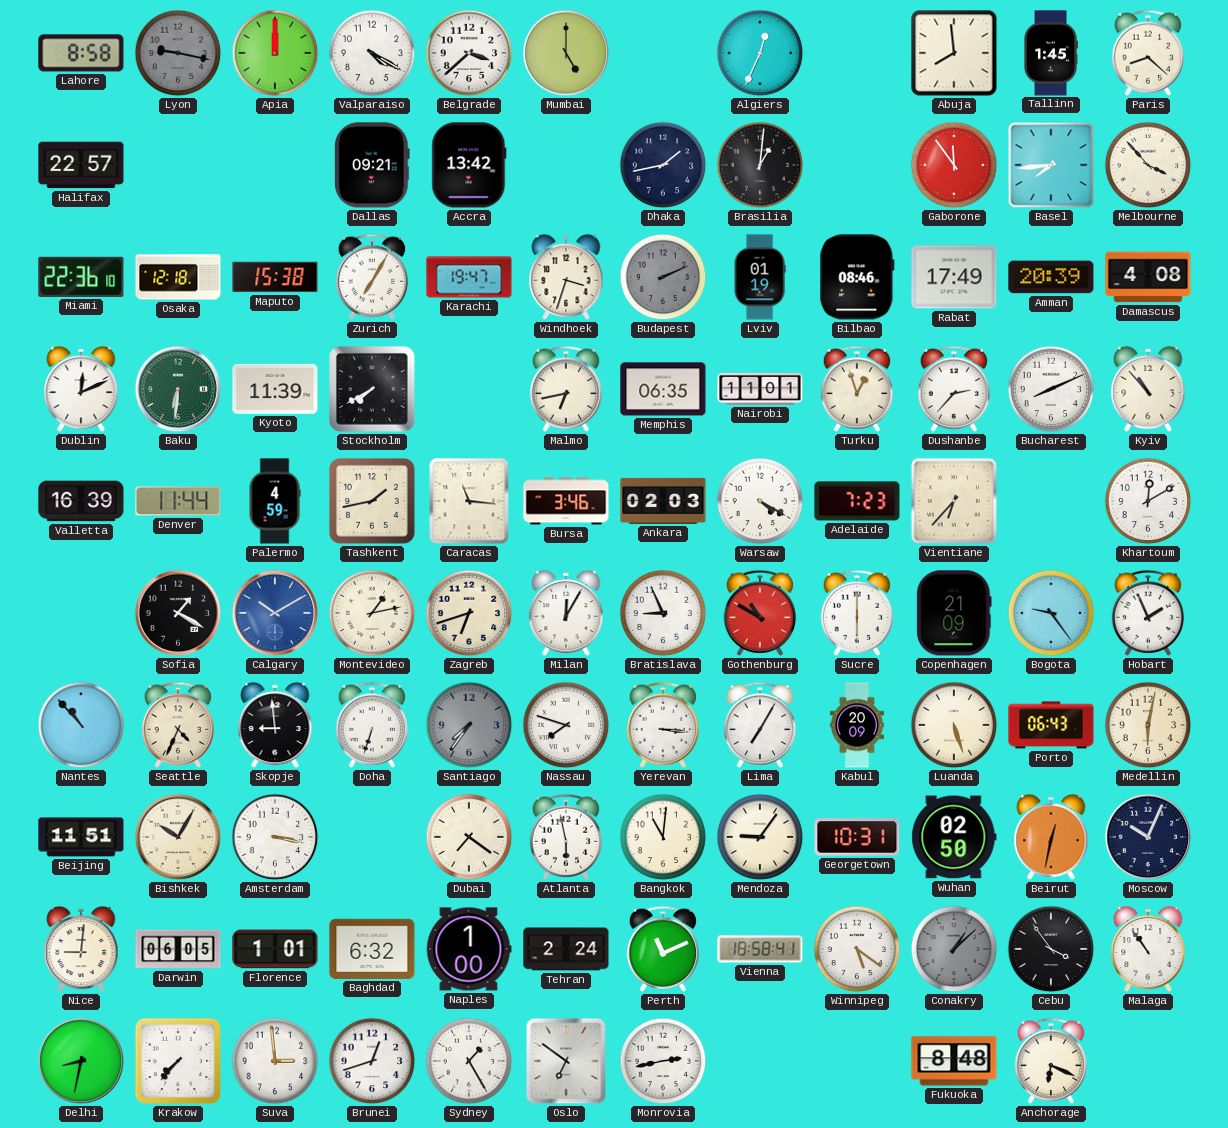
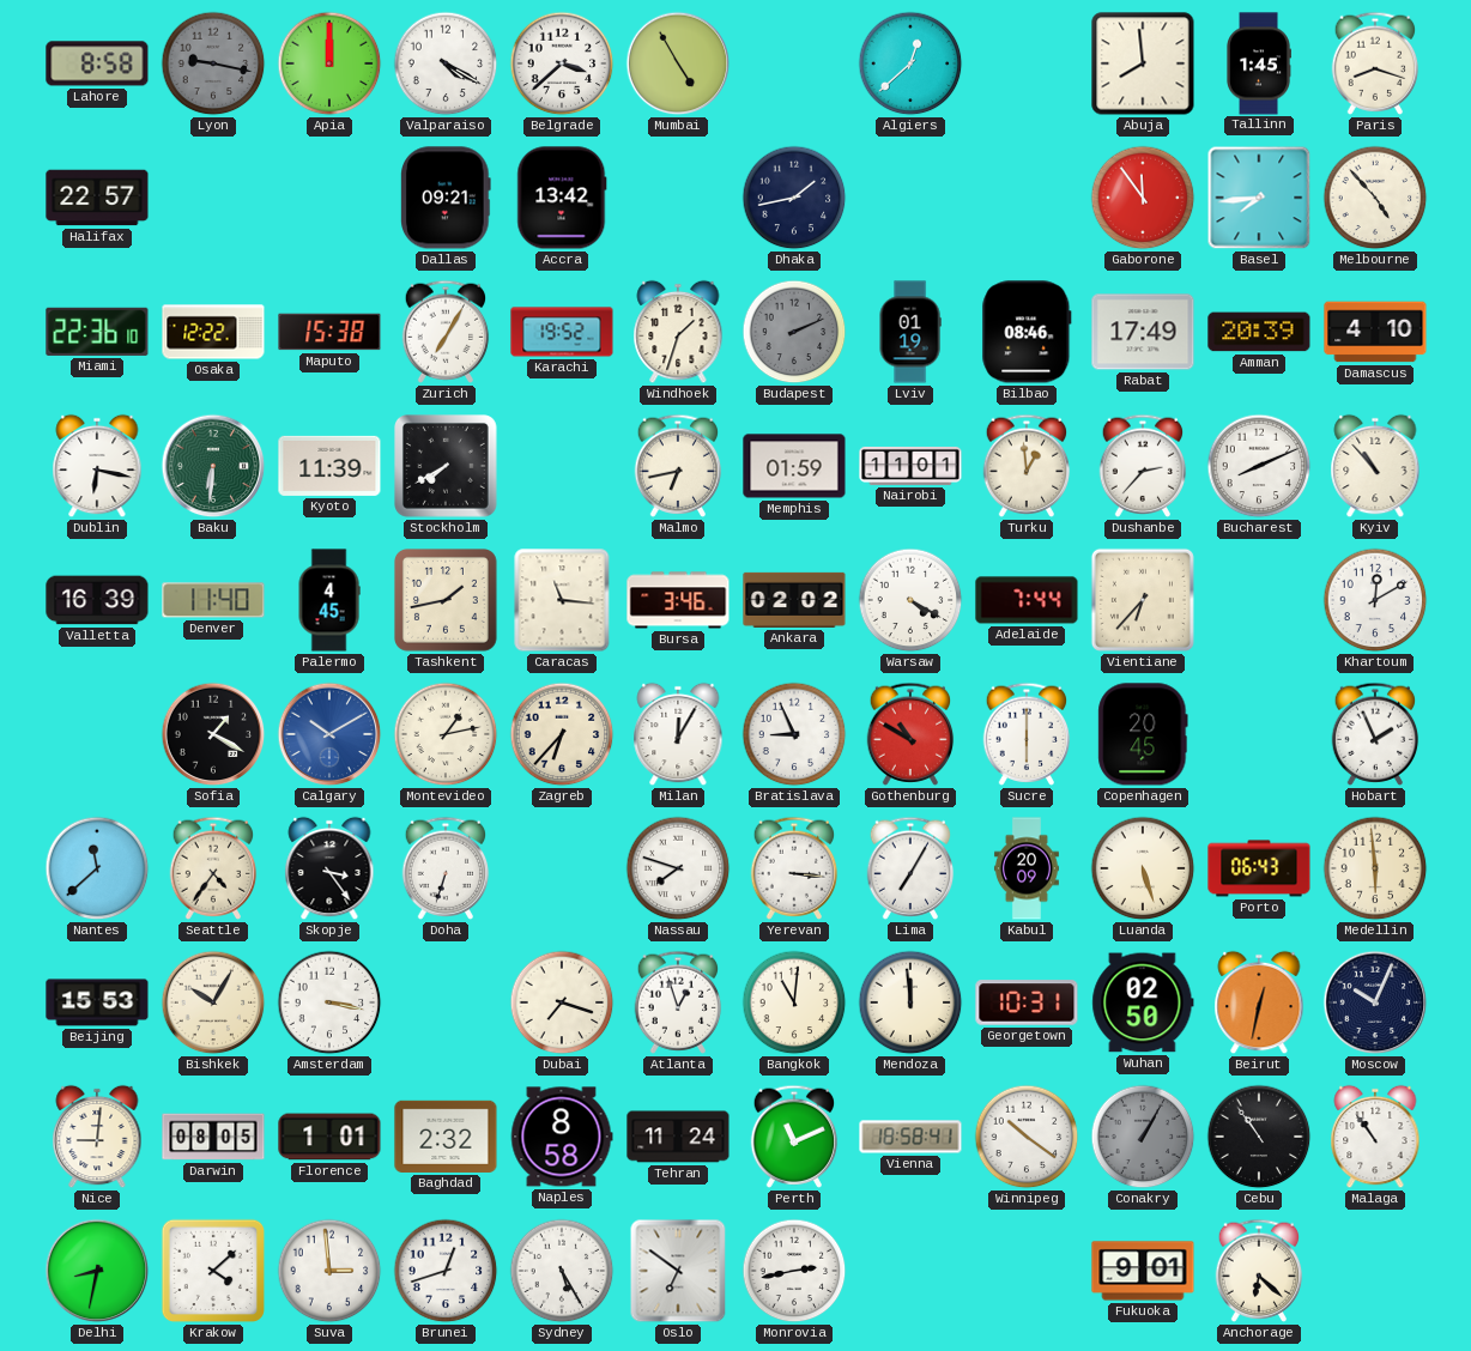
Mumbai: 5:00 -> 4:55
Algiers: 12:34 -> 12:38
Paris: 8:22 -> 8:18
Brasilia: 1:01 -> none
Melbourne: 3:53 -> 4:53
Osaka: 12:18 -> 12:22
Karachi: 19:47 -> 19:52
Windhoek: 3:33 -> 1:33
Damascus: 4:08 -> 4:10
Dublin: 12:11 -> 6:17
Memphis: 06:35 -> 01:59
Turku: 12:57 -> 12:59
Denver: 11:44 -> 11:40
Palermo: 4:59 -> 4:45
Ankara: 02:03 -> 02:02
Adelaide: 7:23 -> 7:44
Zagreb: 6:42 -> 6:37
Copenhagen: 21:09 -> 20:45
Bogota: 9:24 -> none
Nantes: 10:53 -> 11:38
Seattle: 4:34 -> 4:36
Skopje: 8:59 -> 3:24
Santiago: 7:36 -> none
Medellin: 6:02 -> 5:59
Beijing: 11:51 -> 15:53
Dubai: 7:21 -> 7:18
Atlanta: 5:58 -> 12:57
Mendoza: 9:06 -> 11:59
Darwin: 06:05 -> 08:05
Baghdad: 6:32 -> 2:32
Naples: 1:00 -> 8:58
Tehran: 2:24 -> 11:24
Winnipeg: 5:21 -> 10:21
Conakry: 1:08 -> 1:05
Cebu: 3:54 -> 10:54
Krakow: 7:37 -> 4:08
Sydney: 1:25 -> 5:25
Fukuoka: 8:48 -> 9:01
Anchorage: 6:19 -> 6:22
